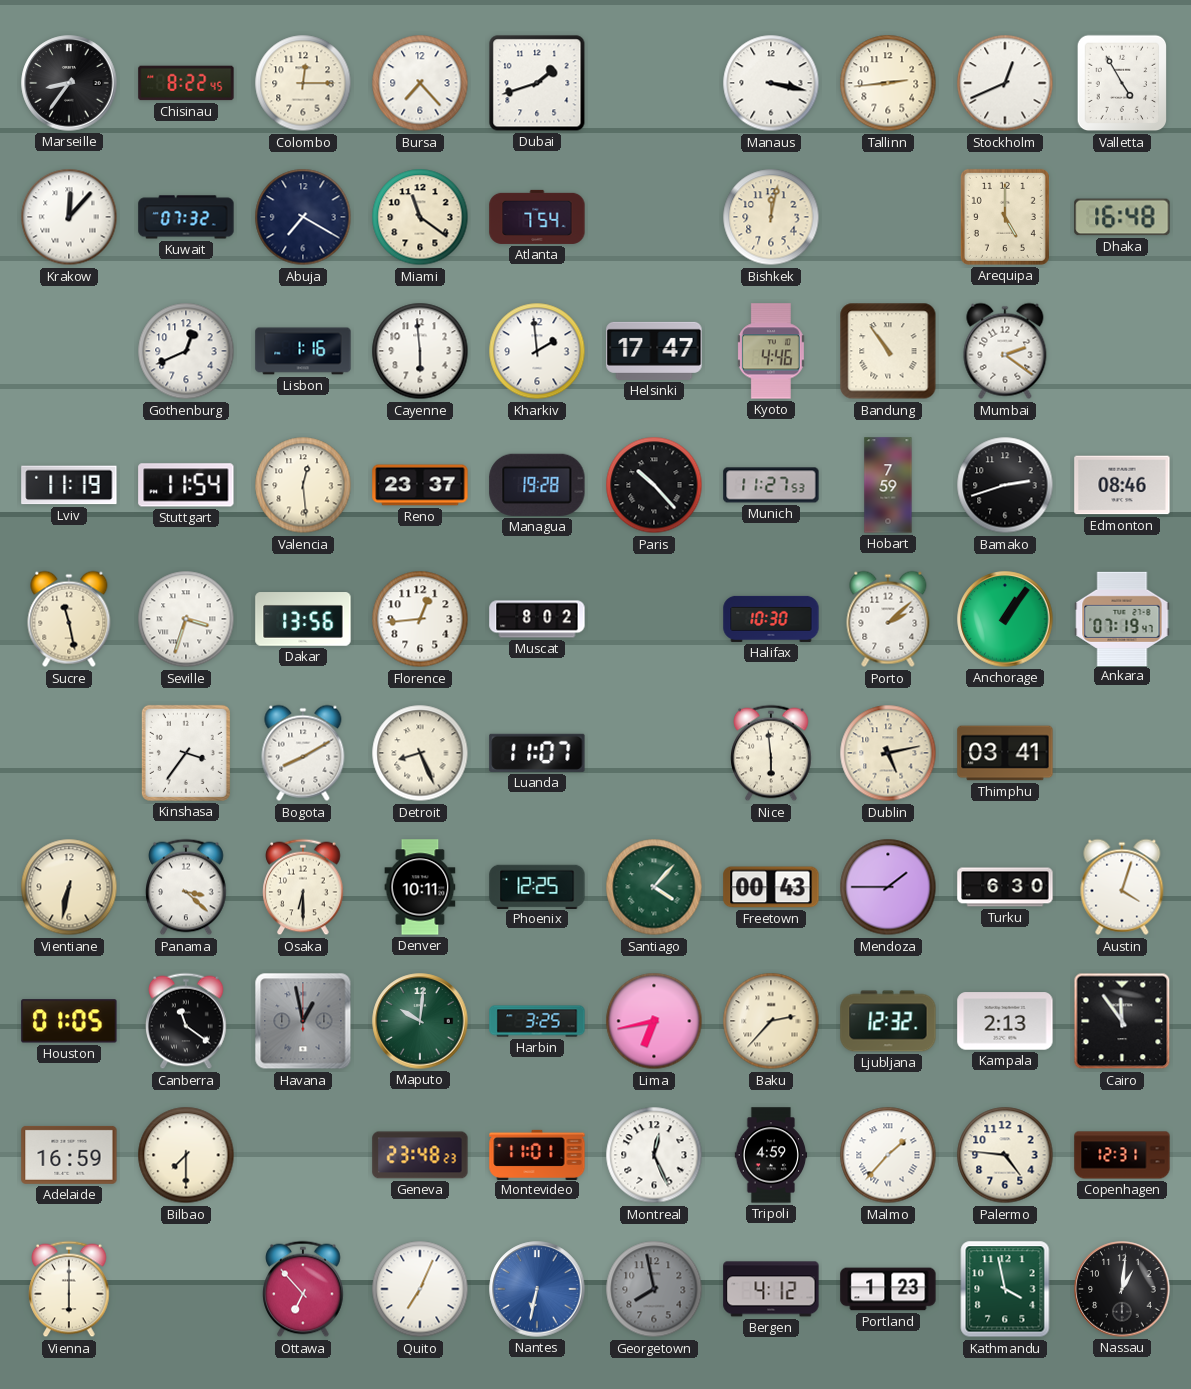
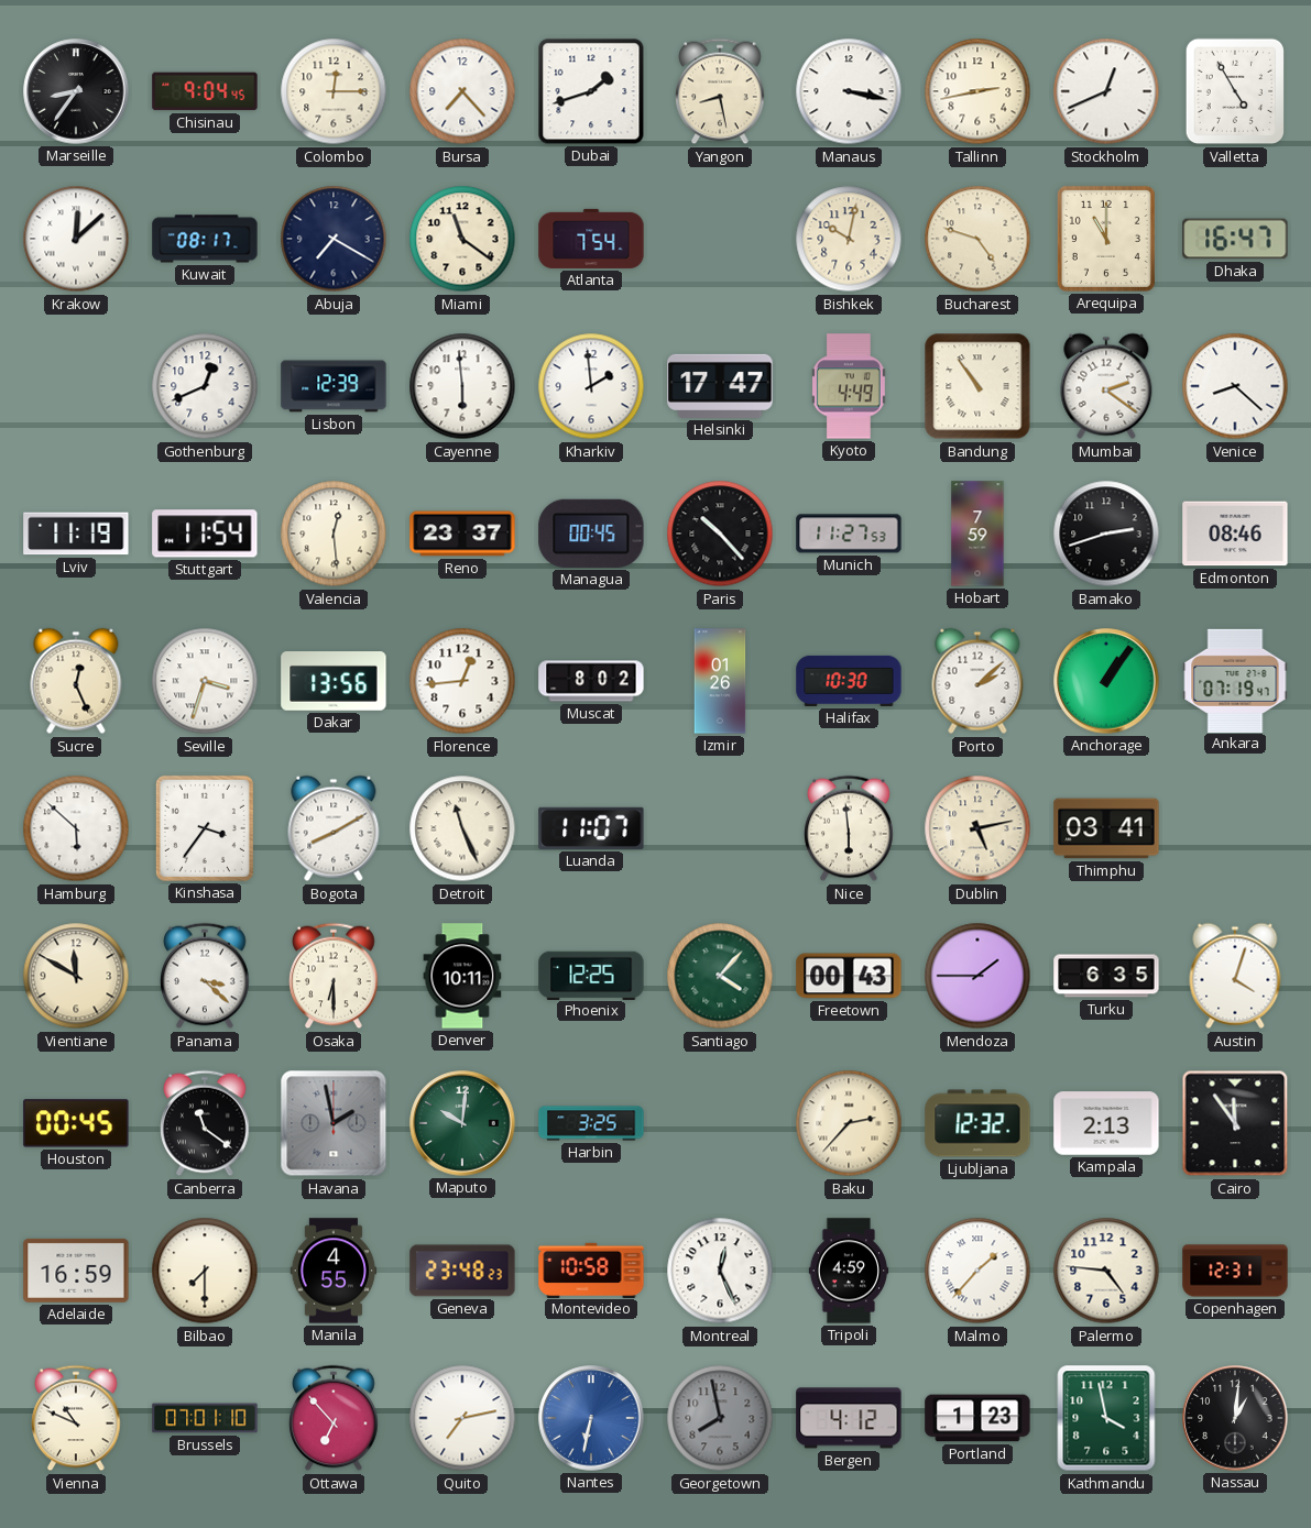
Chisinau: 8:22 -> 9:04
Yangon: none -> 8:28
Tallinn: 2:44 -> 2:43
Krakow: 12:07 -> 12:08
Kuwait: 07:32 -> 08:17
Bishkek: 12:02 -> 10:02
Bucharest: none -> 4:48
Arequipa: 5:00 -> 11:00
Dhaka: 16:48 -> 16:47
Lisbon: 1:16 -> 12:39
Kyoto: 4:46 -> 4:49
Venice: none -> 8:22
Managua: 19:28 -> 00:45
Sucre: 11:28 -> 12:26
Izmir: none -> 01:26
Hamburg: none -> 5:52
Detroit: 8:26 -> 11:26
Vientiane: 6:32 -> 11:50
Turku: 6:30 -> 6:35
Houston: 01:05 -> 00:45
Havana: 12:58 -> 1:58
Lima: 6:43 -> none
Manila: none -> 4:55
Montevideo: 11:01 -> 10:58
Vienna: 6:00 -> 10:49
Brussels: none -> 07:01
Quito: 7:04 -> 7:13
